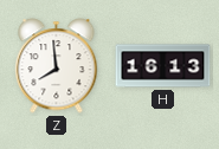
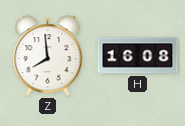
H: 16:13 -> 16:08
